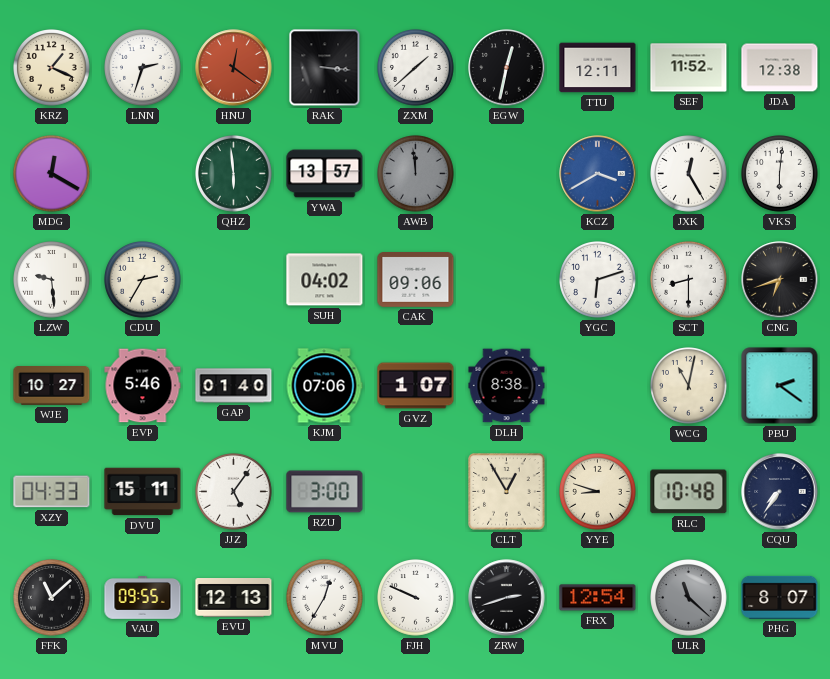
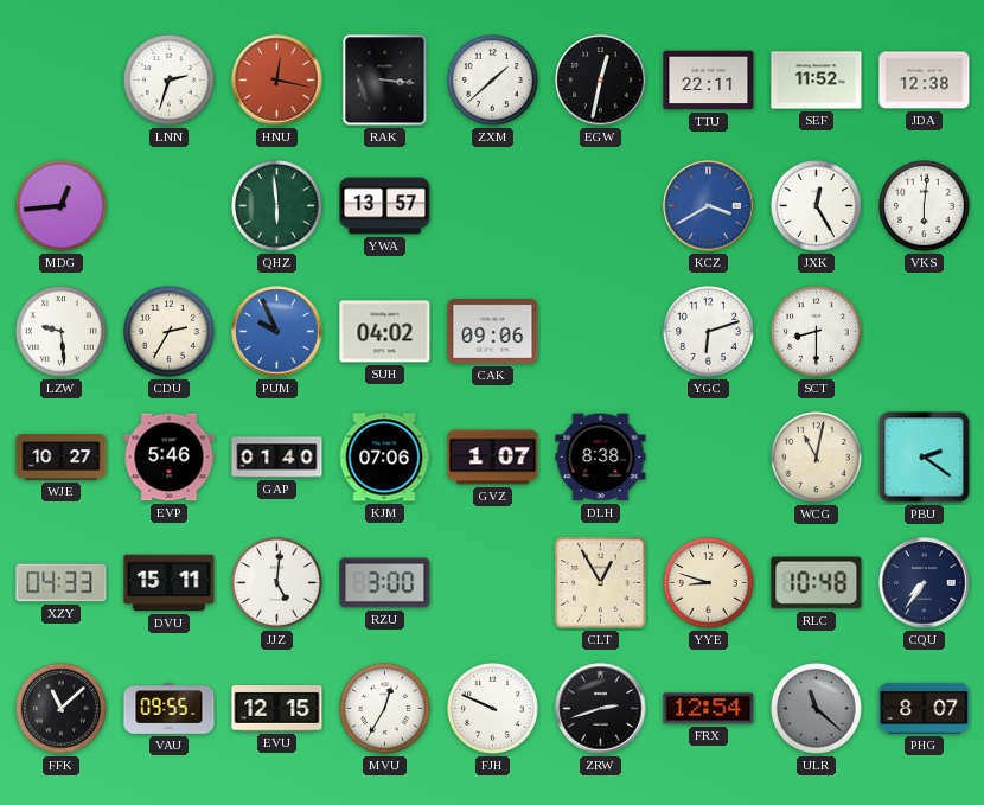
KRZ: 1:19 -> none
HNU: 12:21 -> 12:17
TTU: 12:11 -> 22:11
MDG: 12:20 -> 12:44
AWB: 11:59 -> none
PUM: none -> 9:56
CNG: 6:42 -> none
JJZ: 5:06 -> 5:01
EVU: 12:13 -> 12:15
